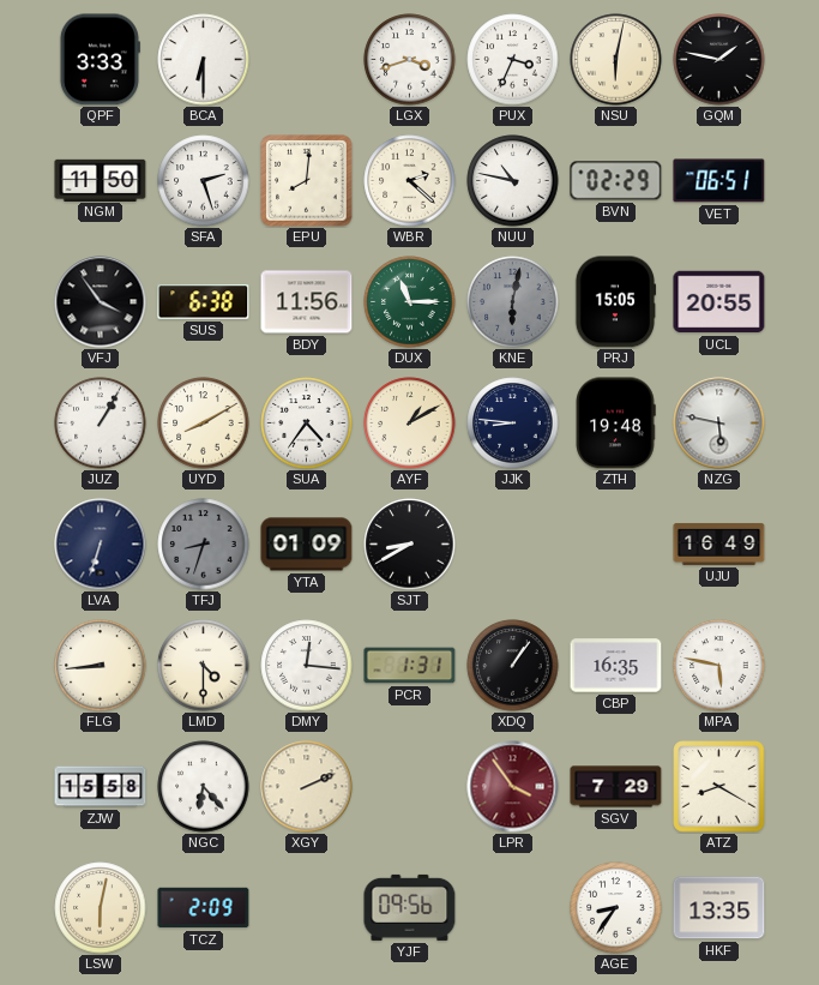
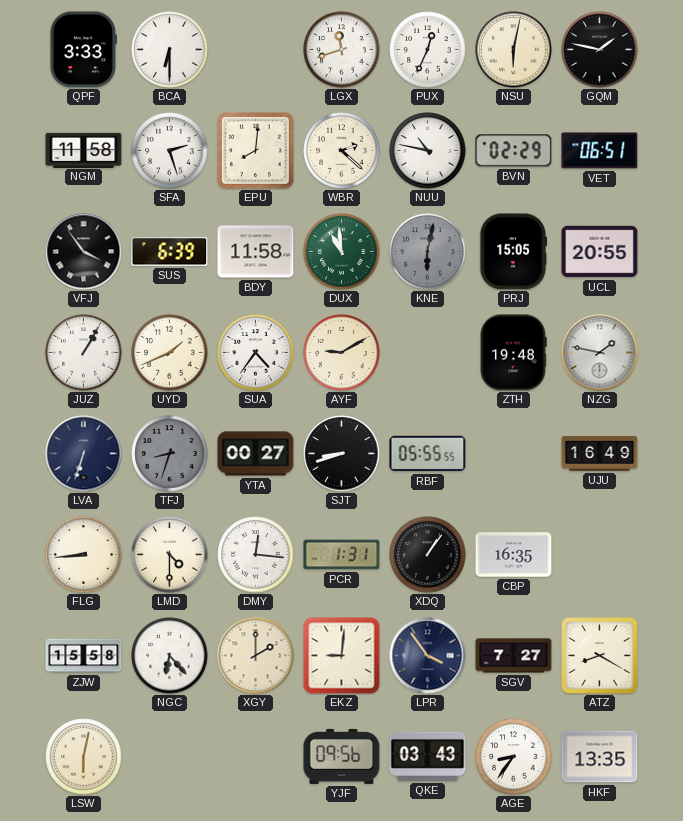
LGX: 3:42 -> 11:42
PUX: 3:34 -> 12:34
NGM: 11:50 -> 11:58
SUS: 6:38 -> 6:39
BDY: 11:56 -> 11:58
DUX: 11:15 -> 10:59
UYD: 8:10 -> 1:41
AYF: 1:10 -> 9:10
JJK: 8:46 -> none
NZG: 5:47 -> 1:47
YTA: 01:09 -> 00:27
SJT: 8:40 -> 8:42
RBF: none -> 05:55
MPA: 5:47 -> none
XGY: 2:11 -> 2:00
EKZ: none -> 9:01
LPR dial: burgundy -> navy
SGV: 7:29 -> 7:27
TCZ: 2:09 -> none
QKE: none -> 03:43
